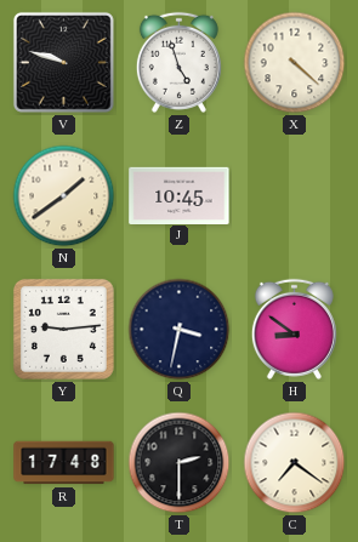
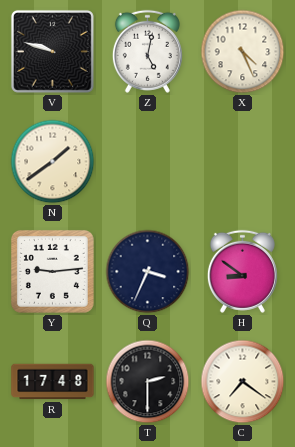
Z: 4:57 -> 5:02
X: 4:22 -> 4:26
J: 10:45 -> none
Q: 3:32 -> 3:34
